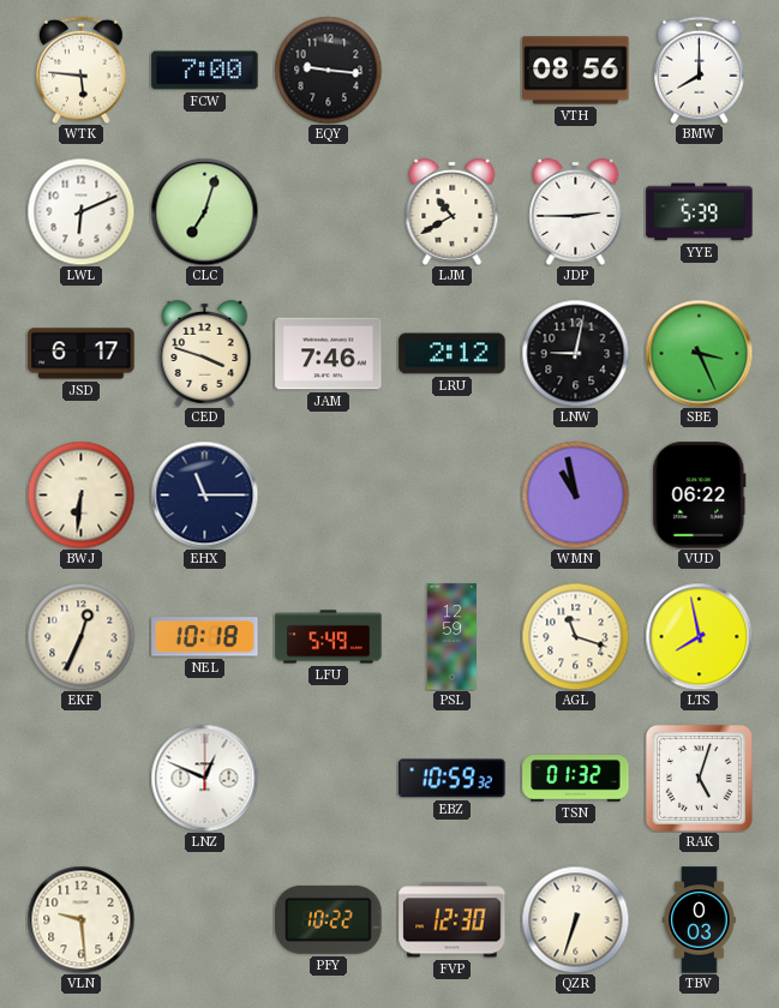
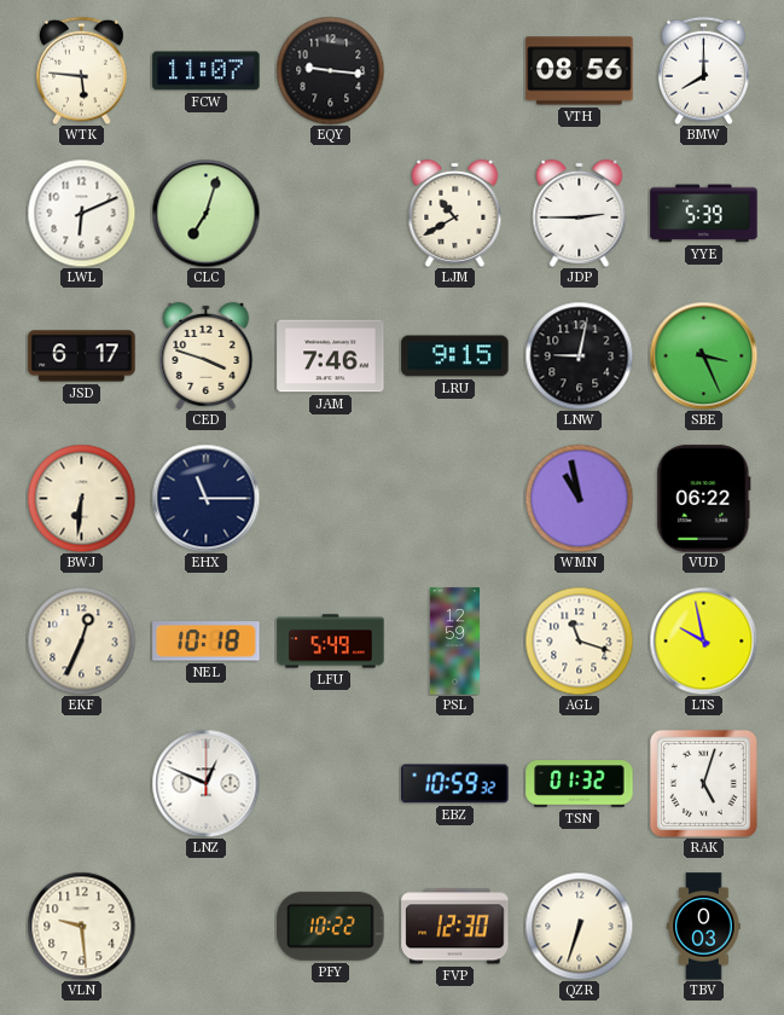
FCW: 7:00 -> 11:07
LRU: 2:12 -> 9:15
LTS: 7:58 -> 9:58
